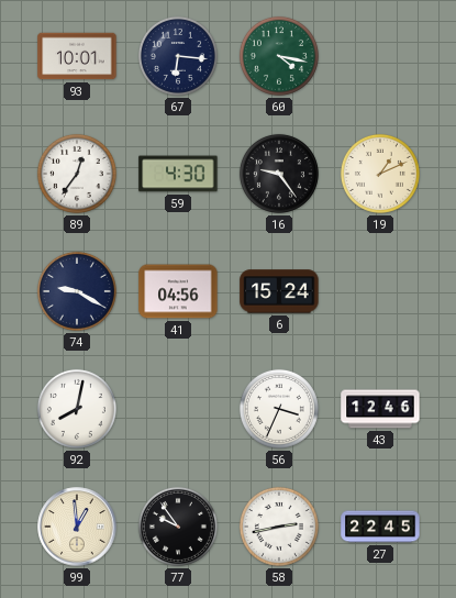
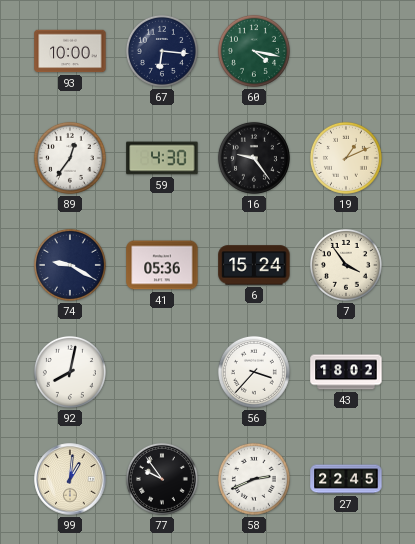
93: 10:01 -> 10:00
41: 04:56 -> 05:36
7: none -> 3:54
56: 3:34 -> 3:37
43: 12:46 -> 18:02
99: 12:59 -> 1:01
58: 2:43 -> 2:41
